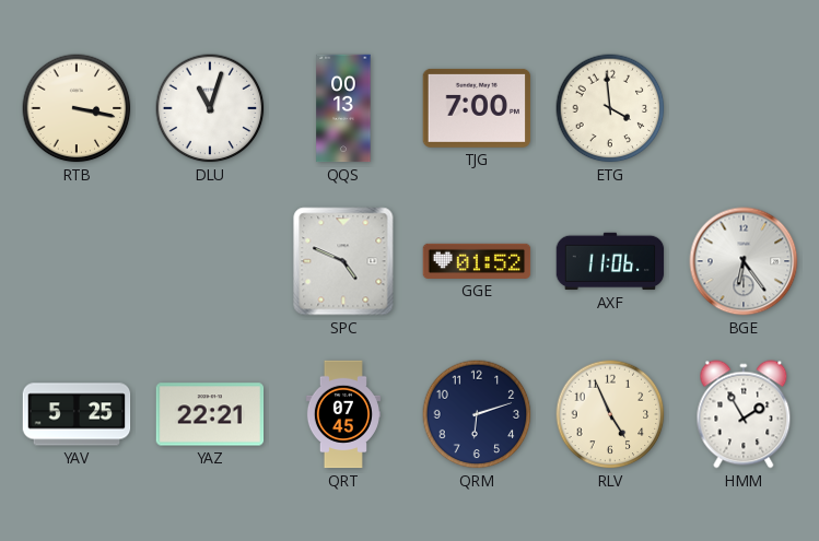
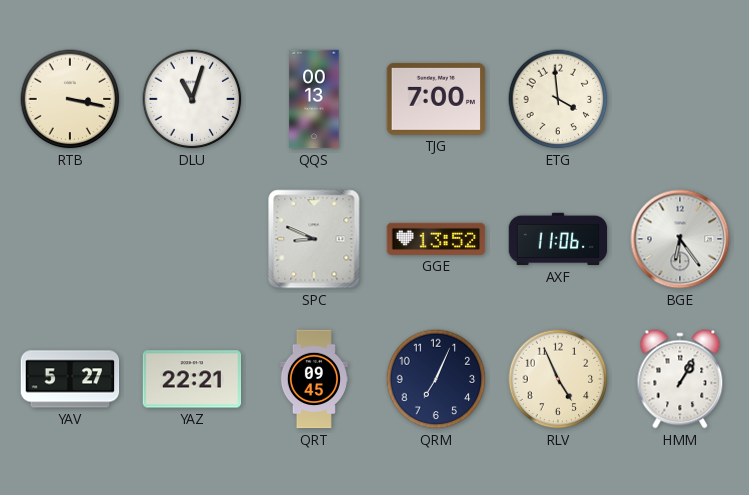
SPC: 4:49 -> 8:49
GGE: 01:52 -> 13:52
YAV: 5:25 -> 5:27
QRT: 07:45 -> 09:45
QRM: 6:12 -> 7:04
HMM: 1:55 -> 1:05
